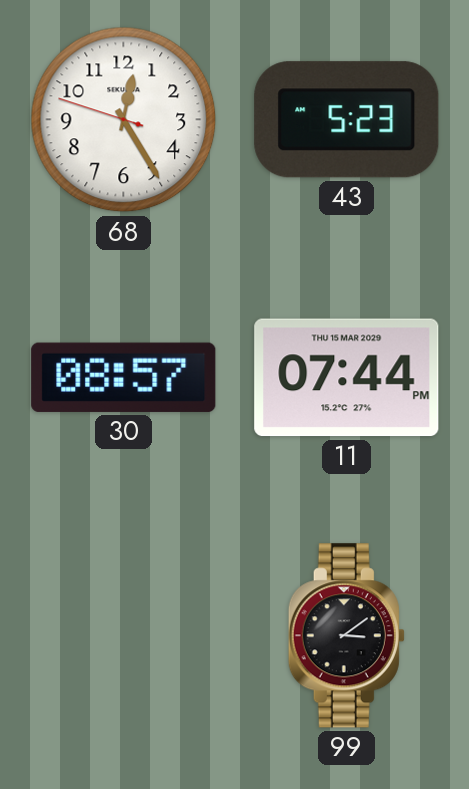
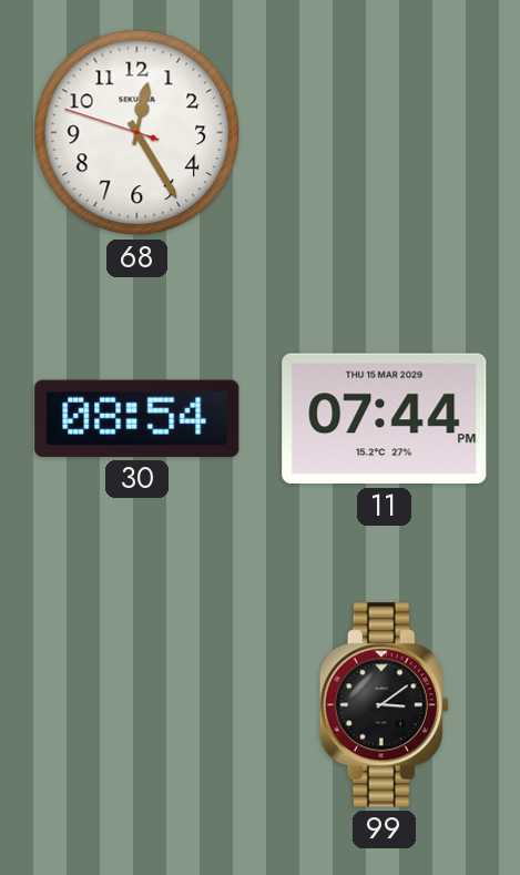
43: 5:23 -> none
30: 08:57 -> 08:54
